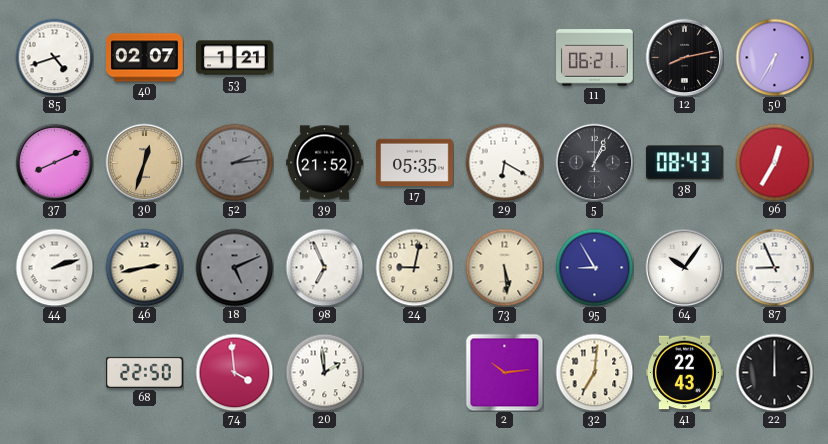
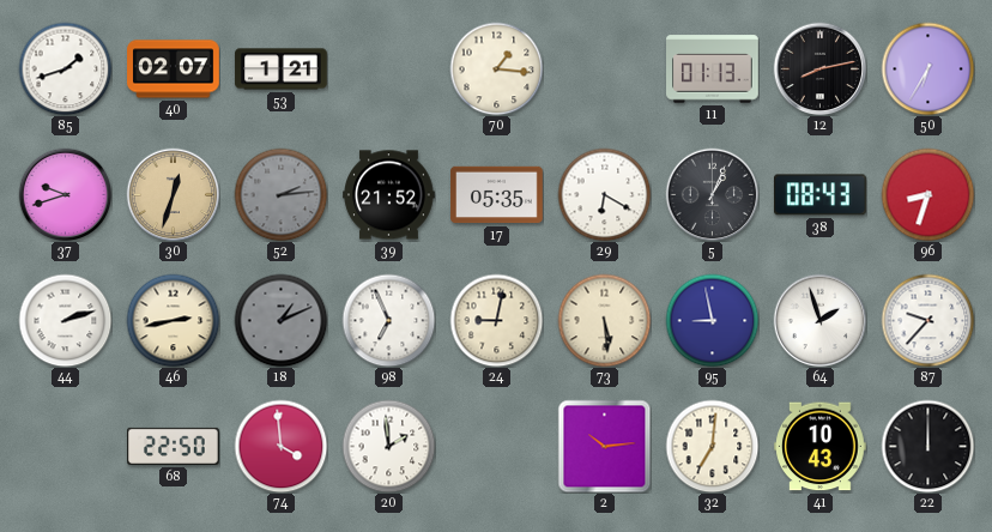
85: 4:42 -> 1:42
70: none -> 1:16
11: 06:21 -> 01:13
37: 8:11 -> 9:42
96: 12:35 -> 8:33
18: 5:11 -> 1:11
95: 8:55 -> 8:58
64: 10:06 -> 1:57
87: 8:56 -> 9:37
41: 22:43 -> 10:43
